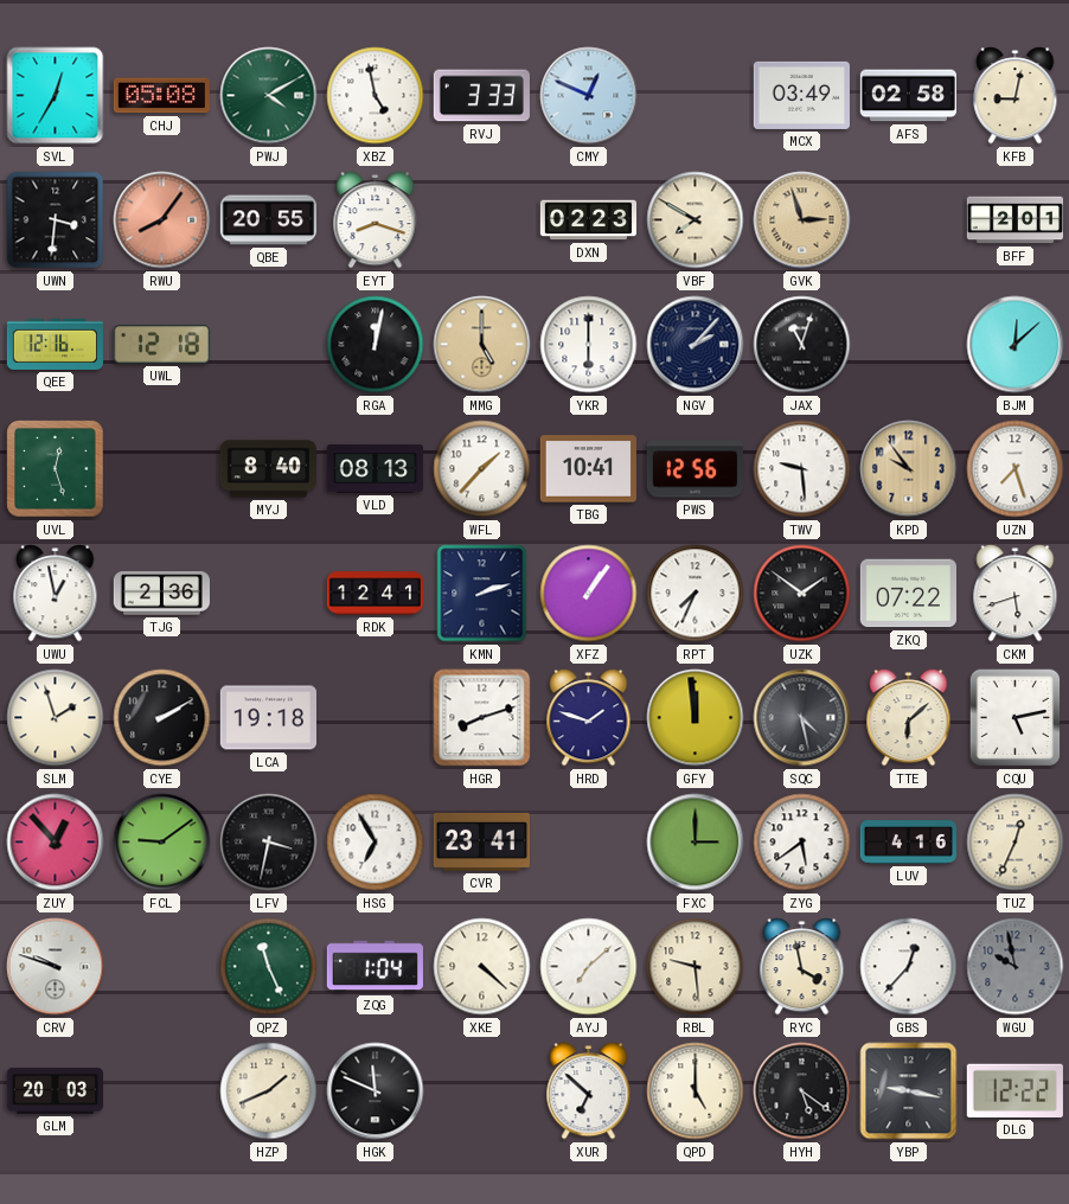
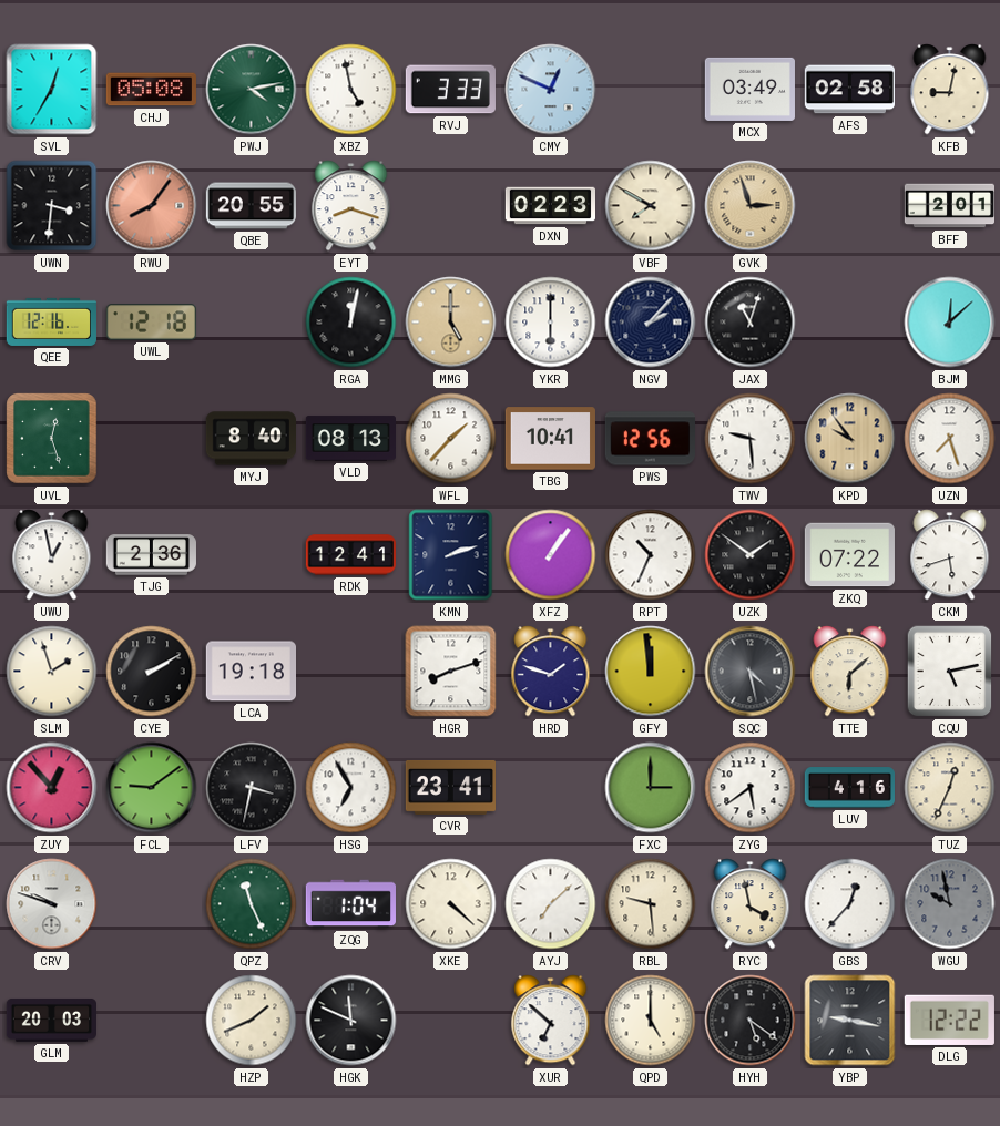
PWJ: 4:10 -> 4:13
RPT: 7:34 -> 10:34
